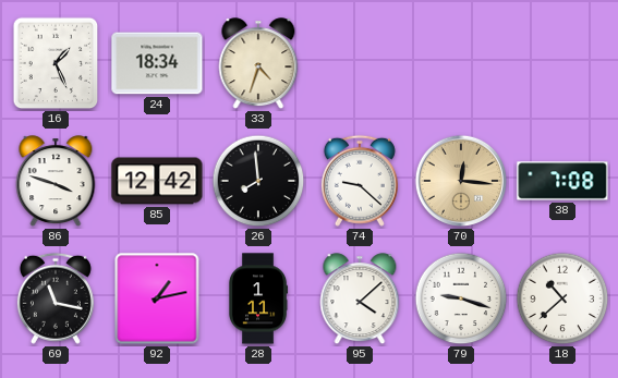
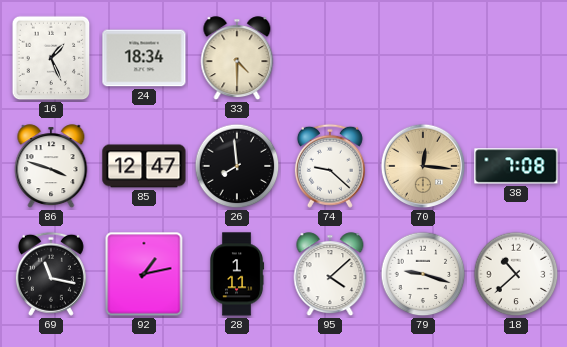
33: 4:33 -> 4:30
85: 12:42 -> 12:47
